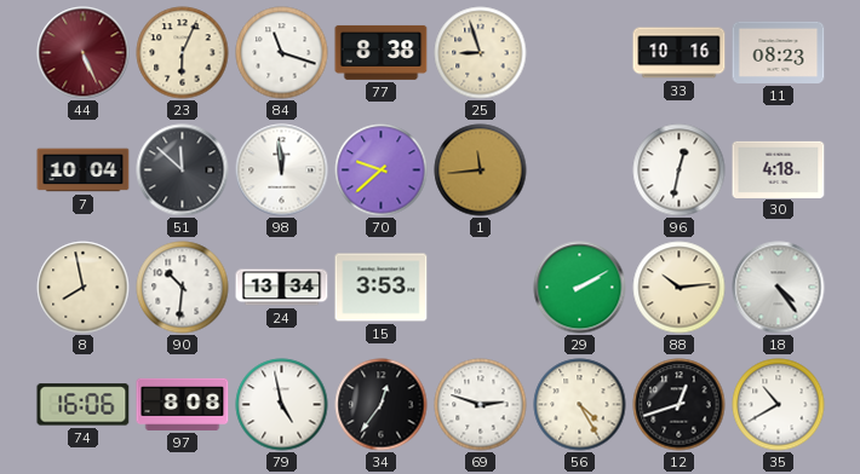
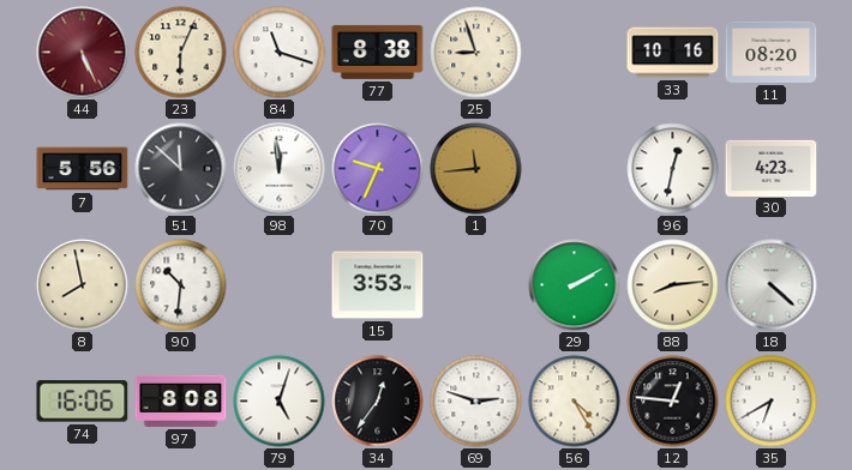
11: 08:23 -> 08:20
7: 10:04 -> 5:56
70: 9:38 -> 9:34
30: 4:18 -> 4:23
24: 13:34 -> none
88: 10:14 -> 8:14
18: 4:24 -> 4:22
79: 4:58 -> 5:03
12: 12:42 -> 12:46
35: 10:40 -> 6:40
